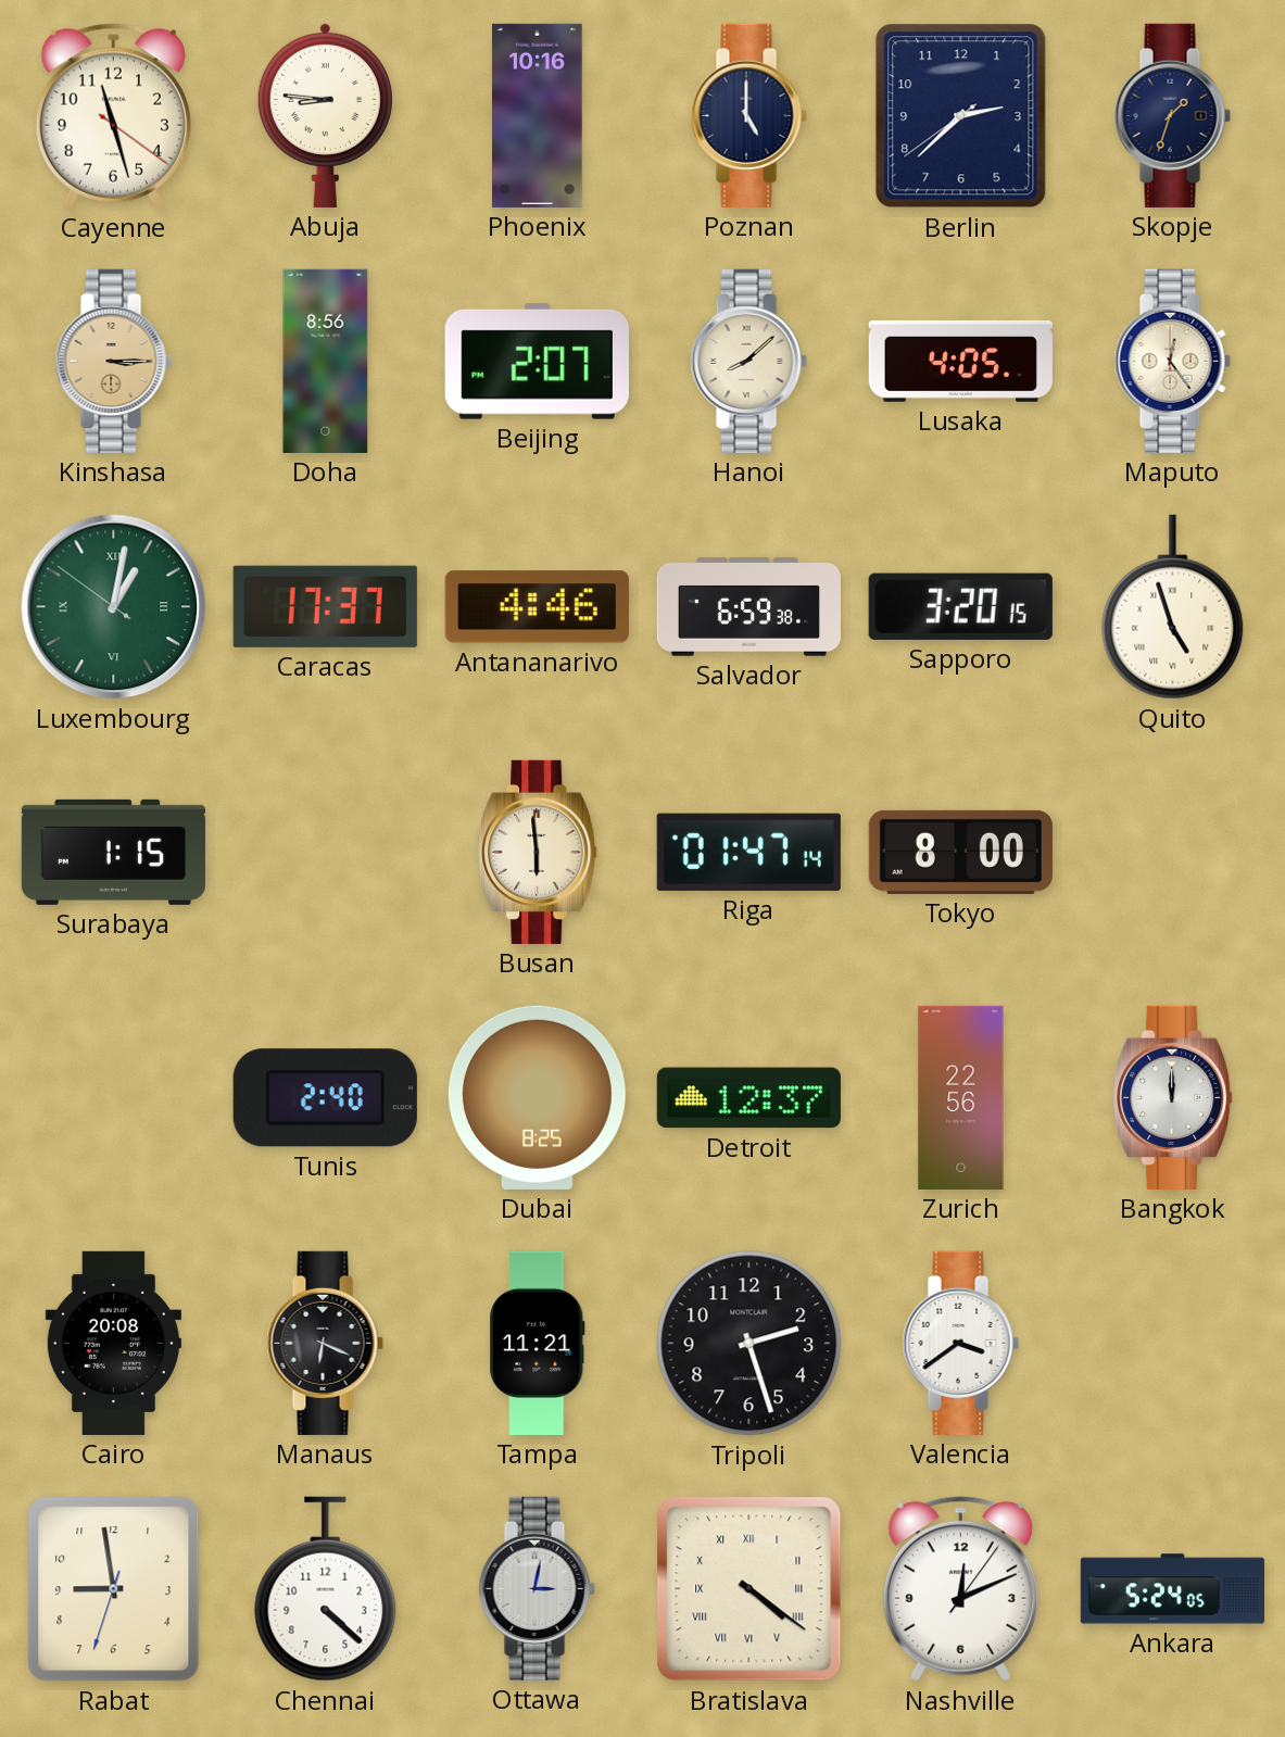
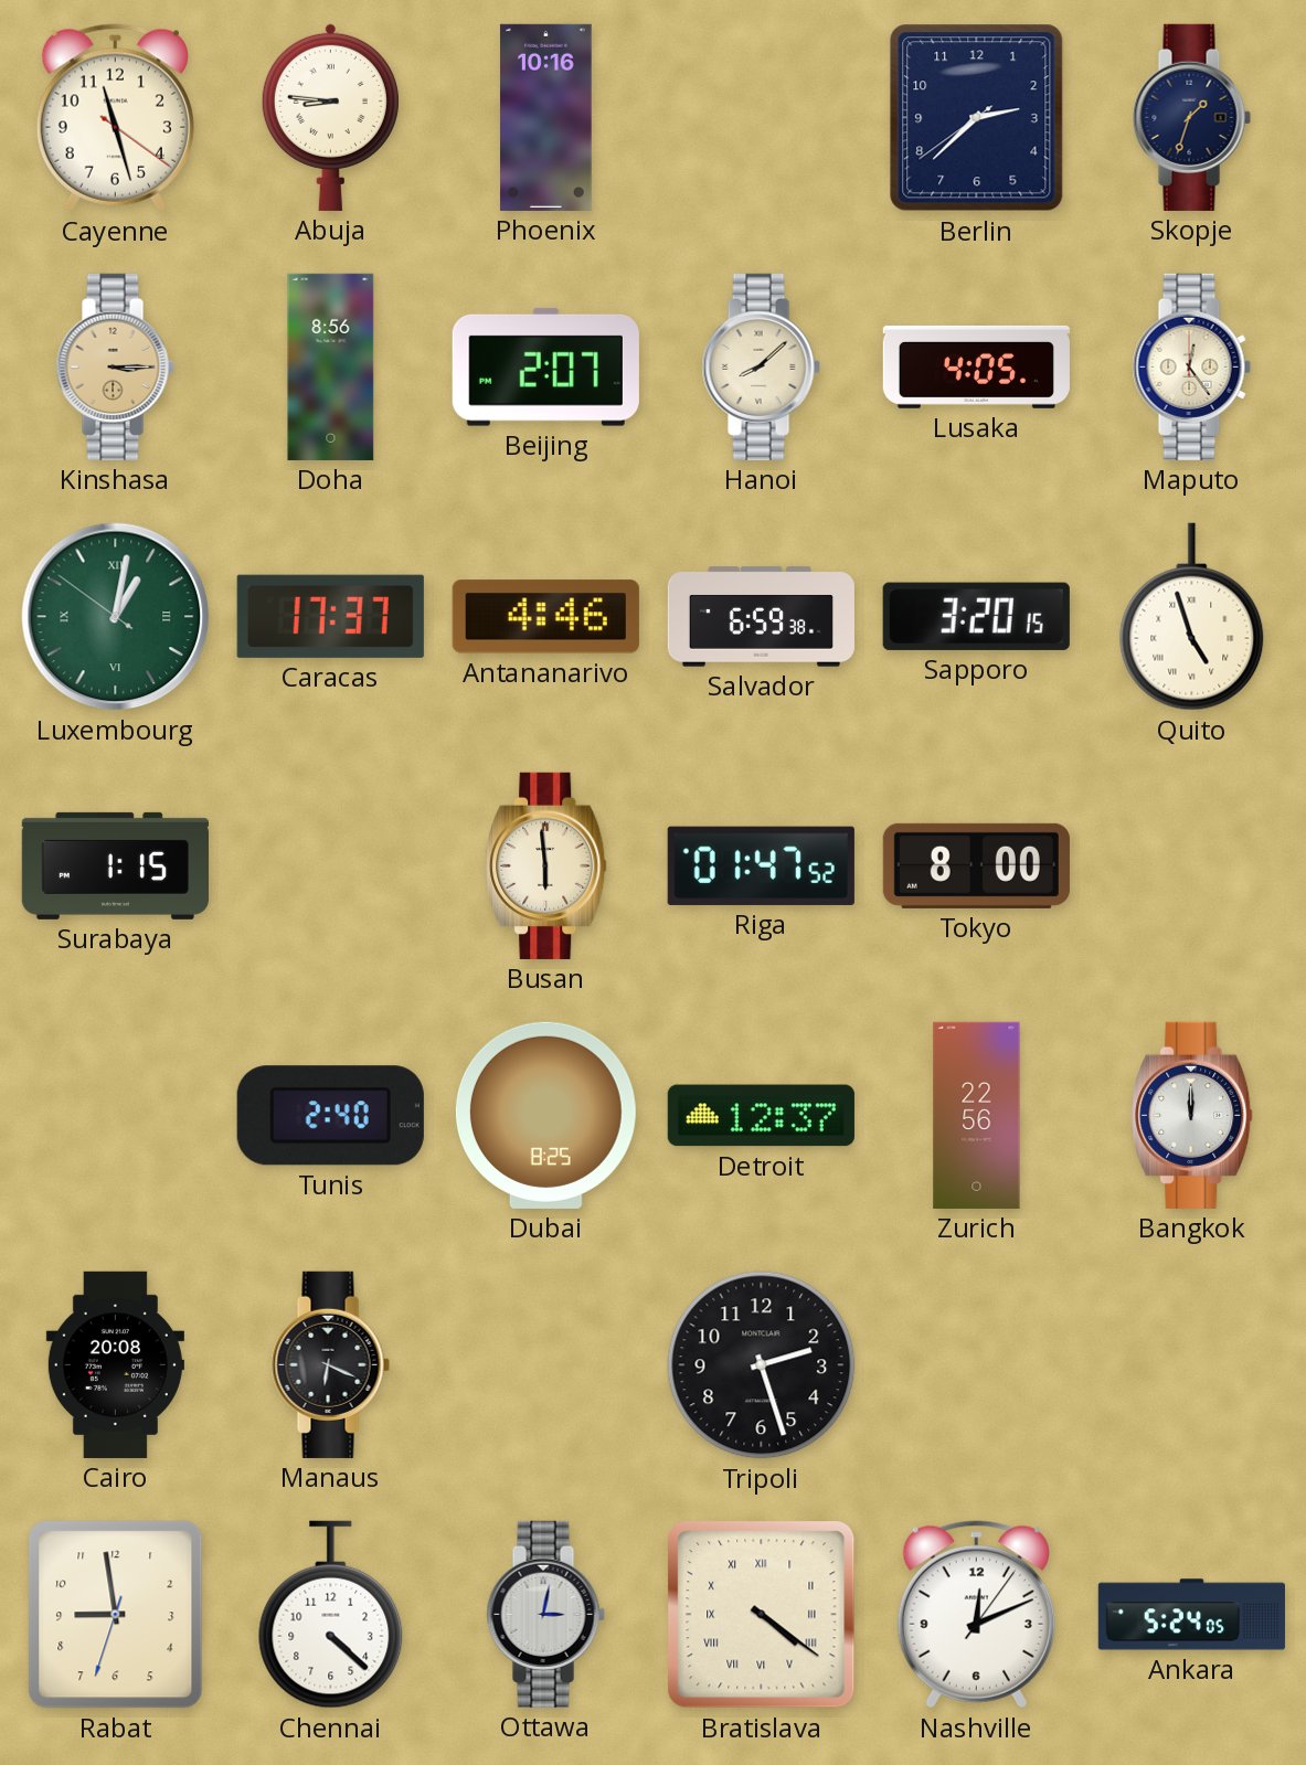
Poznan: 5:00 -> none
Riga: 01:47:14 -> 01:47:52
Tampa: 11:21 -> none
Valencia: 3:39 -> none
